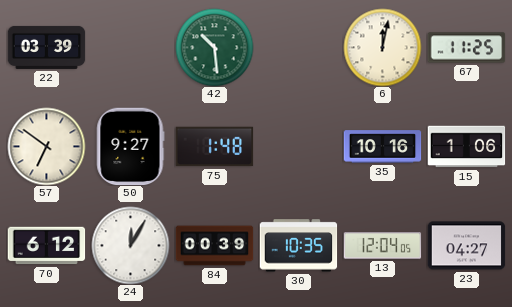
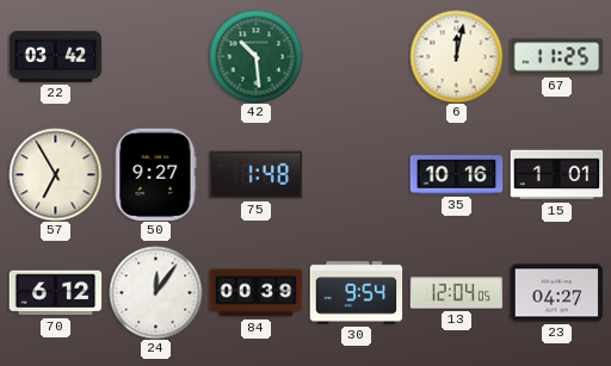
22: 03:39 -> 03:42
57: 6:51 -> 6:55
15: 1:06 -> 1:01
24: 12:05 -> 12:06
30: 10:35 -> 9:54
